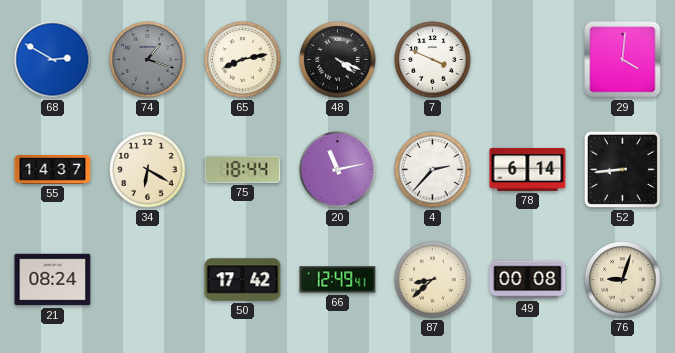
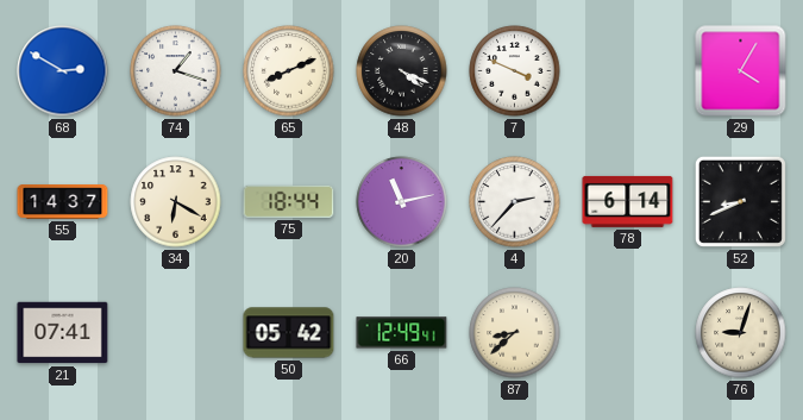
74 dial: grey -> white
65: 8:13 -> 8:11
29: 4:01 -> 4:05
52: 8:44 -> 8:41
21: 08:24 -> 07:41
50: 17:42 -> 05:42
49: 00:08 -> none
